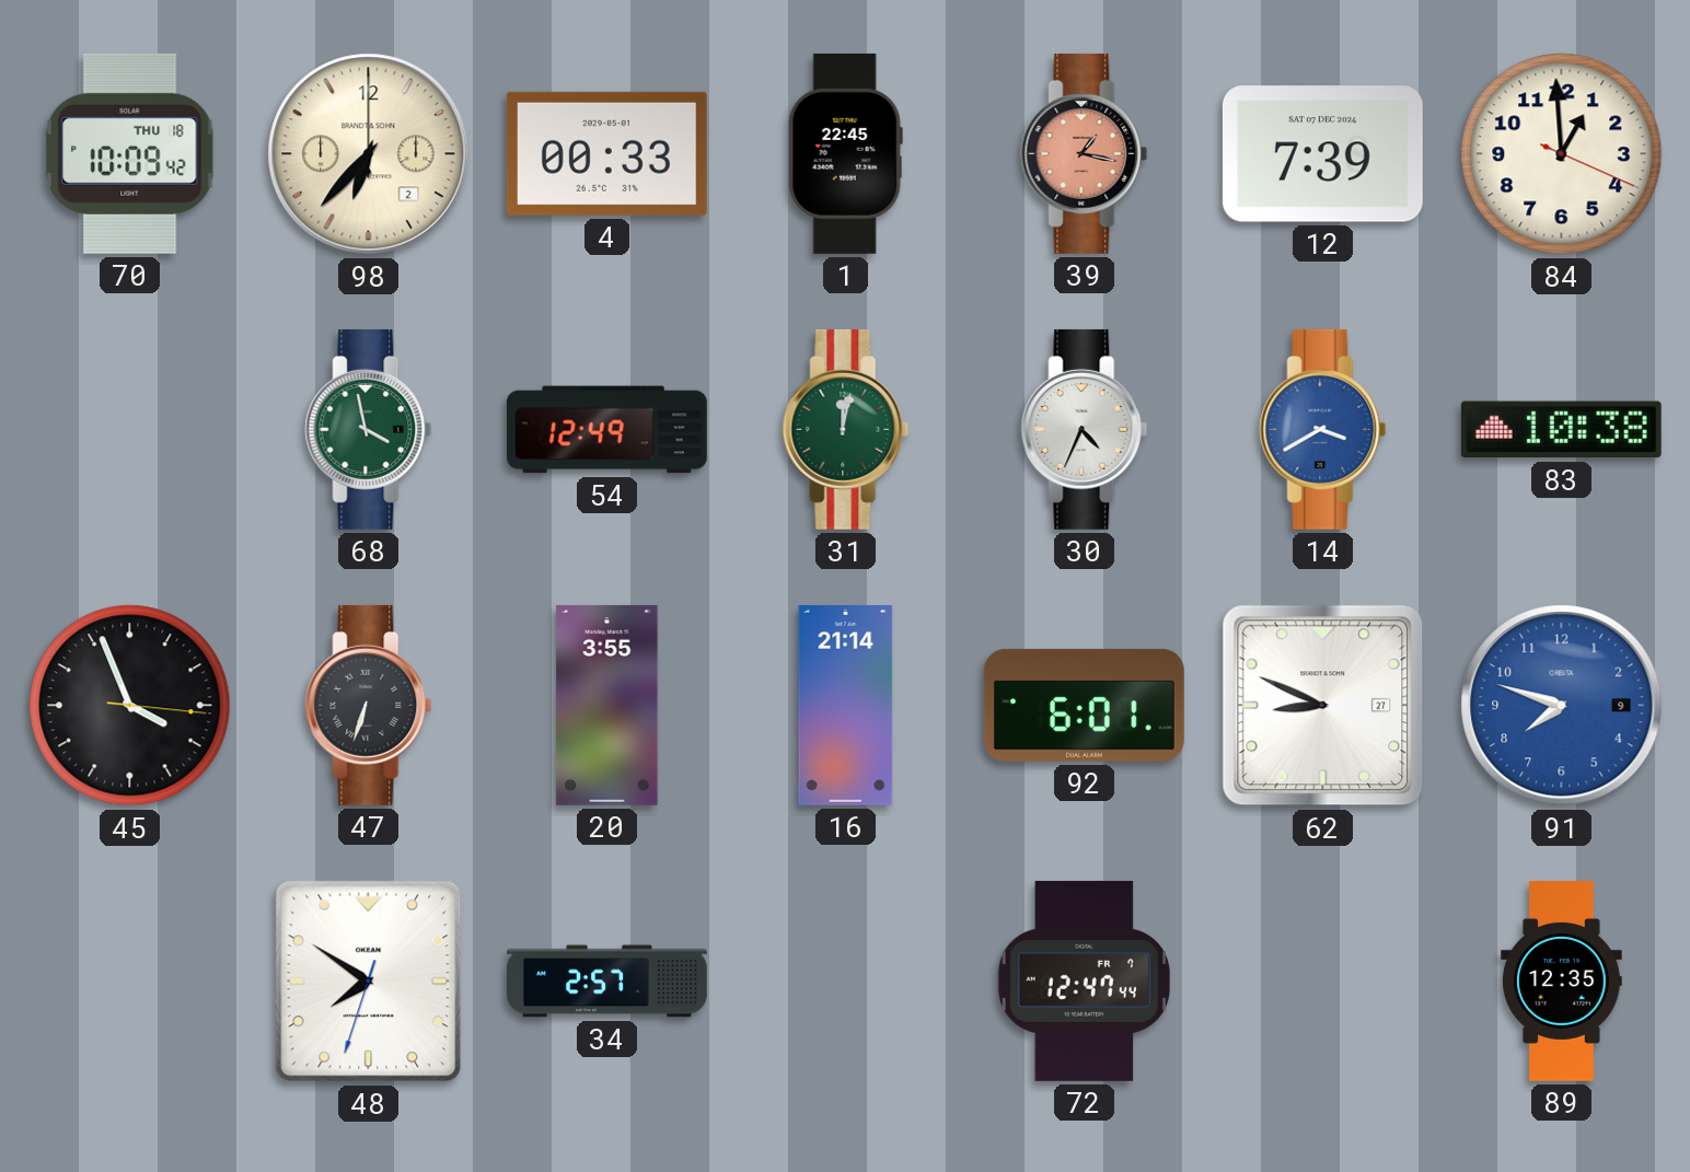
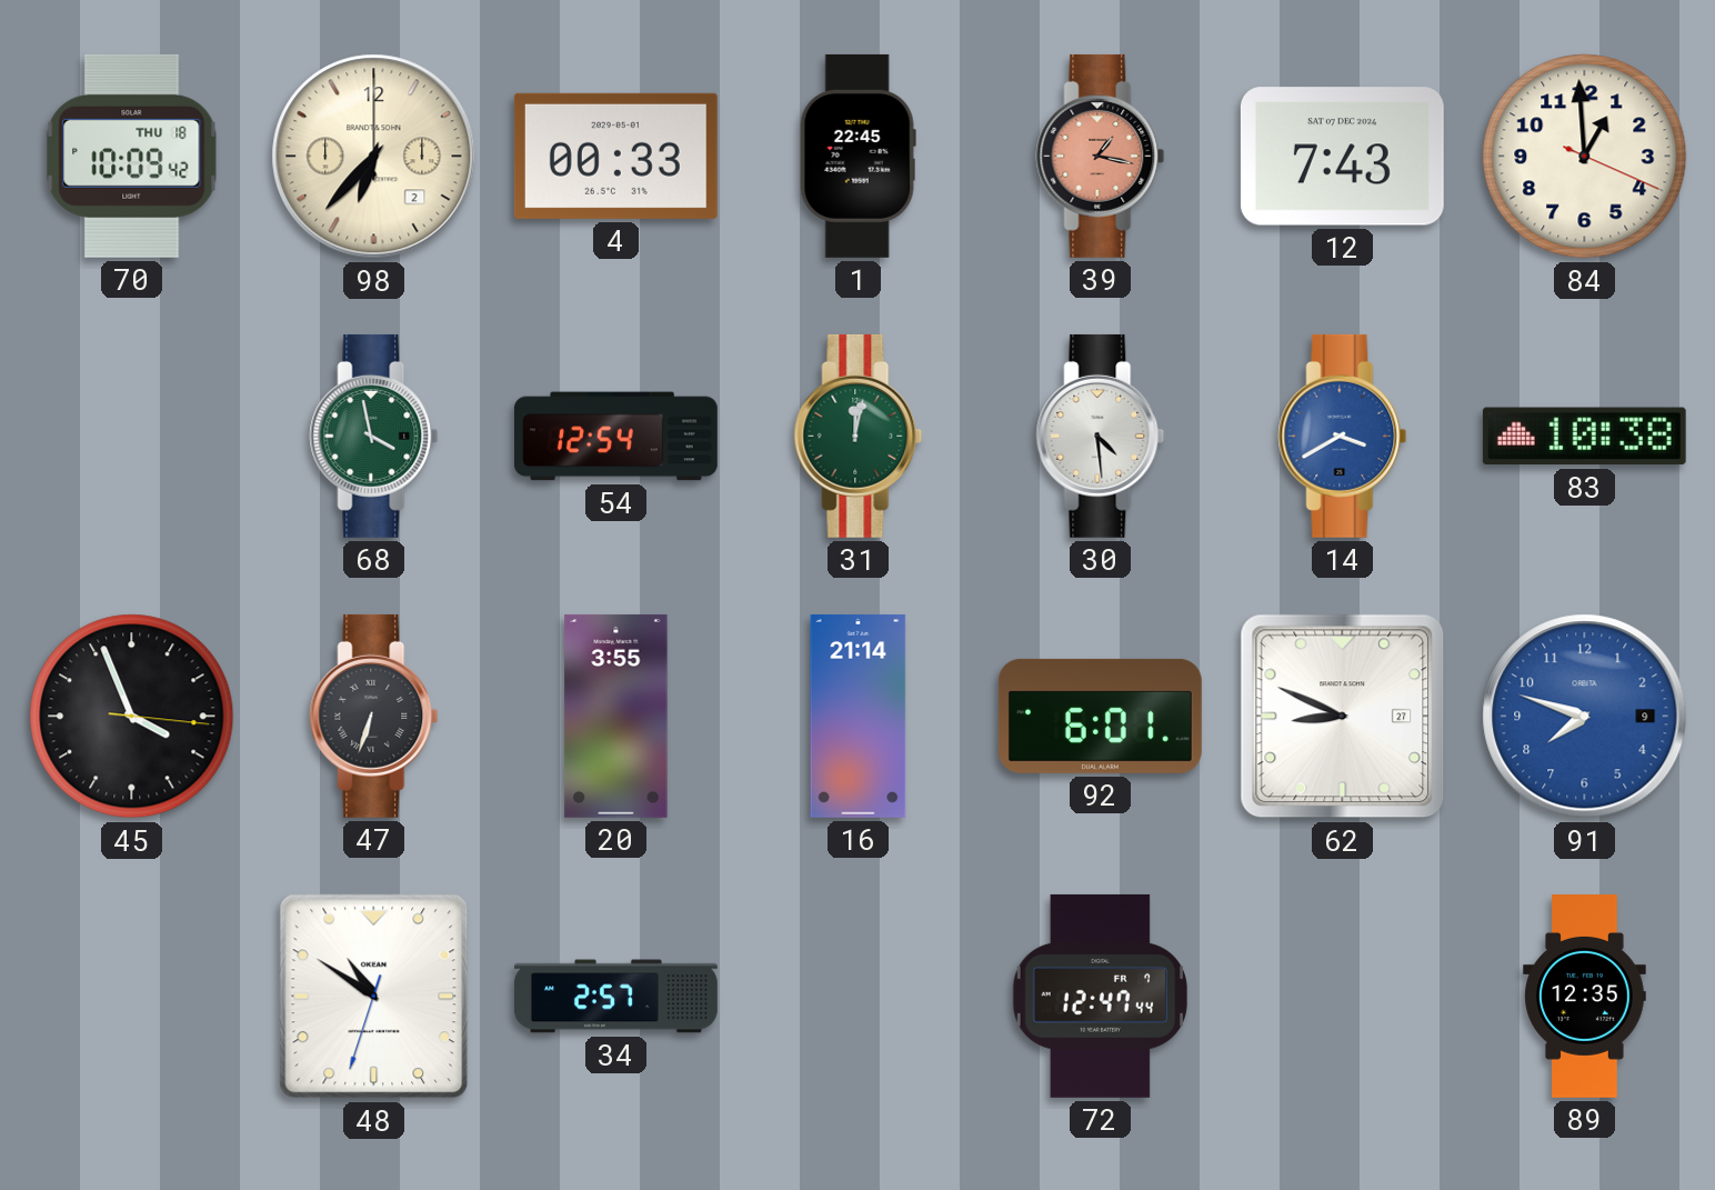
12: 7:39 -> 7:43
54: 12:49 -> 12:54
30: 4:34 -> 4:29
48: 7:50 -> 10:50
